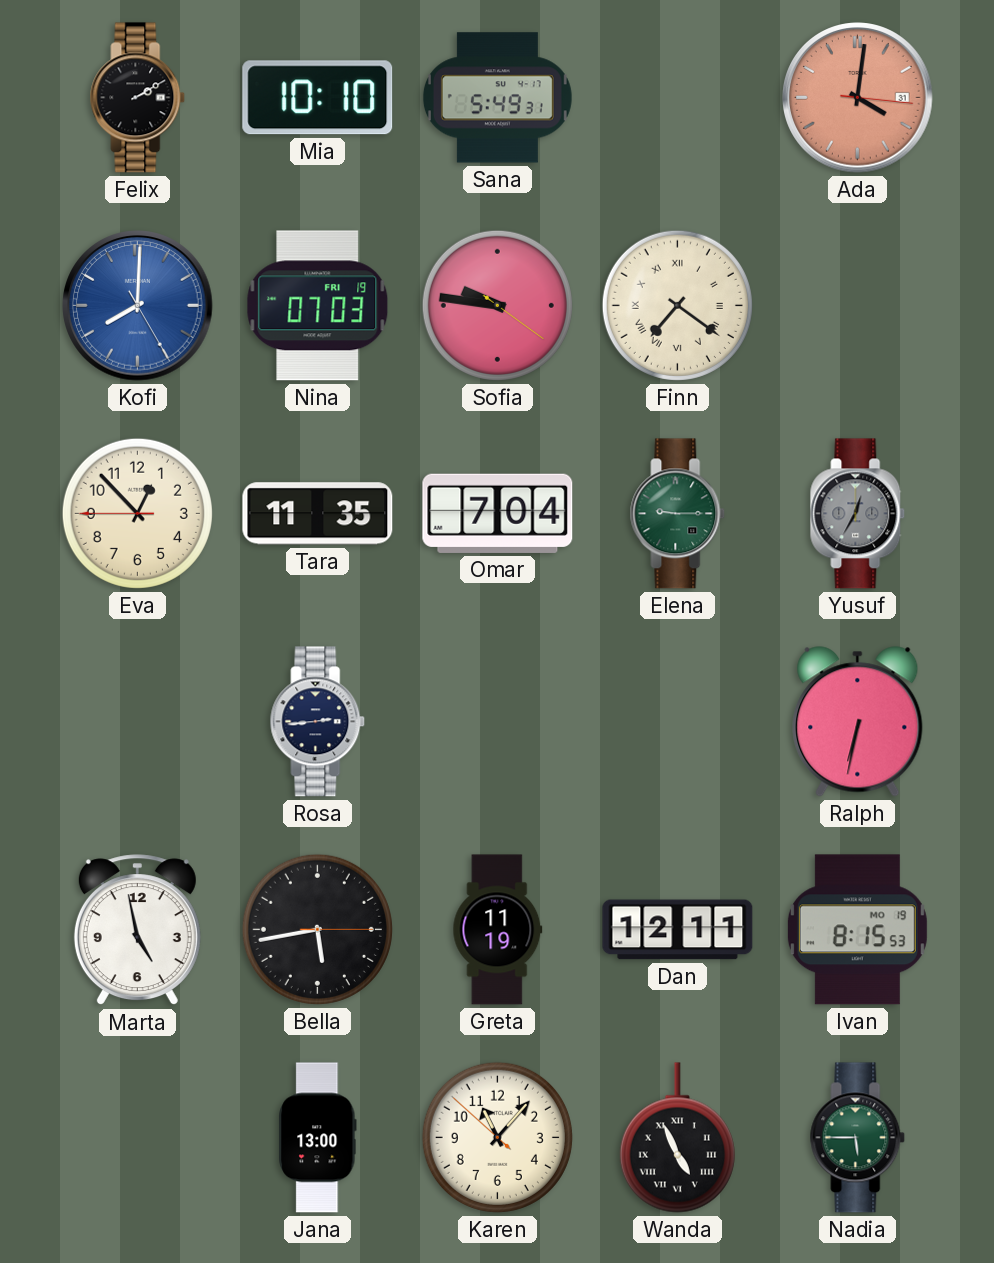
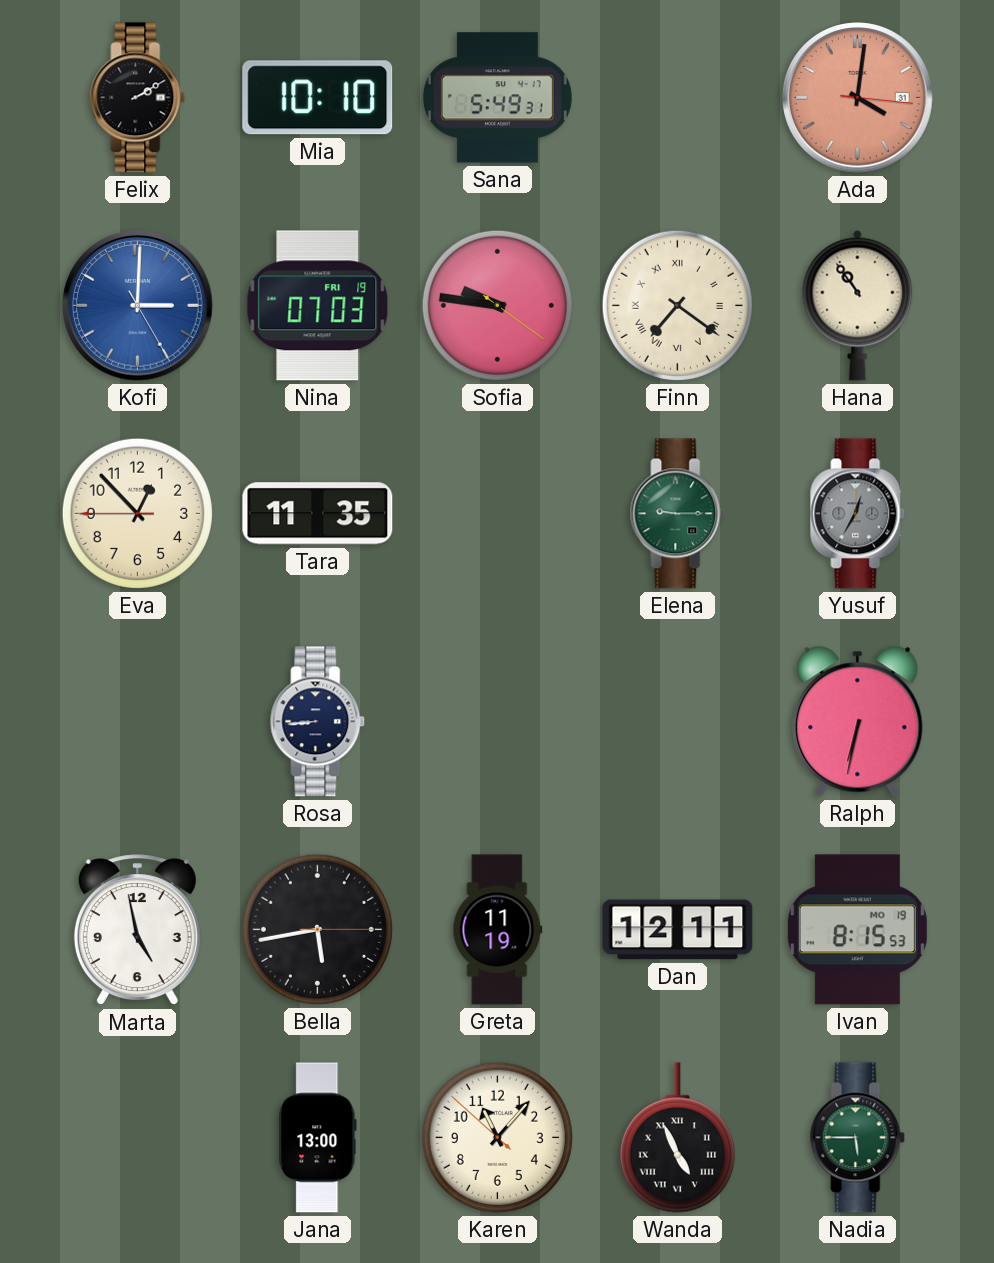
Kofi: 8:00 -> 3:00
Hana: none -> 10:54
Omar: 7:04 -> none
Rosa: 2:44 -> 8:44
